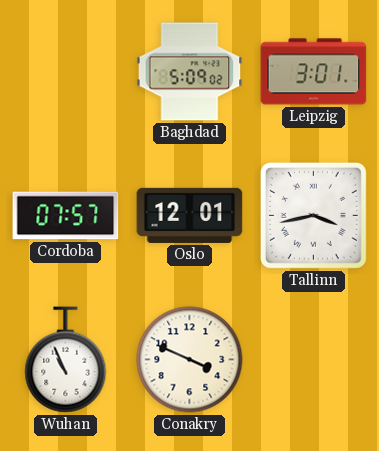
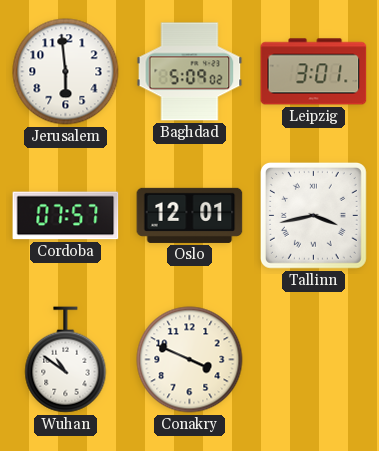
Jerusalem: none -> 5:59
Wuhan: 10:56 -> 10:51
